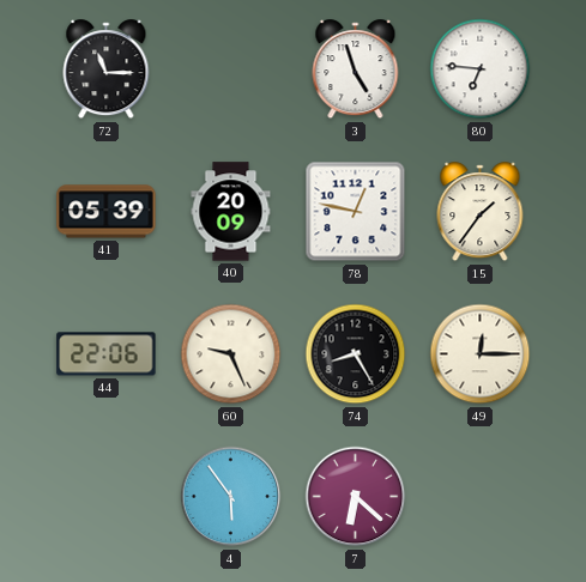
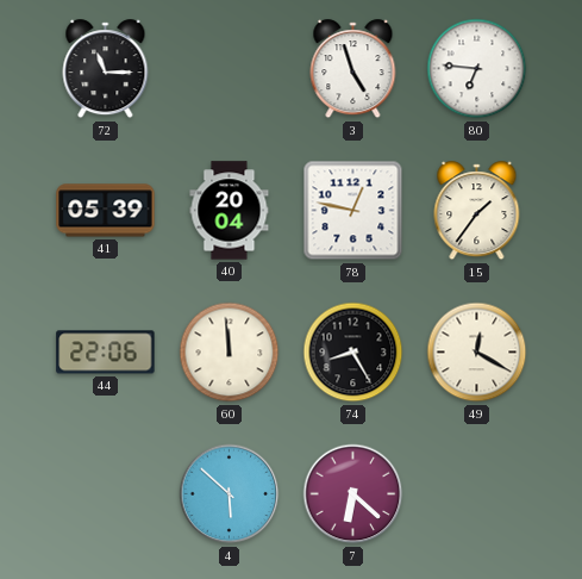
40: 20:09 -> 20:04
60: 9:26 -> 11:59
49: 12:15 -> 12:20
4: 5:54 -> 5:52
